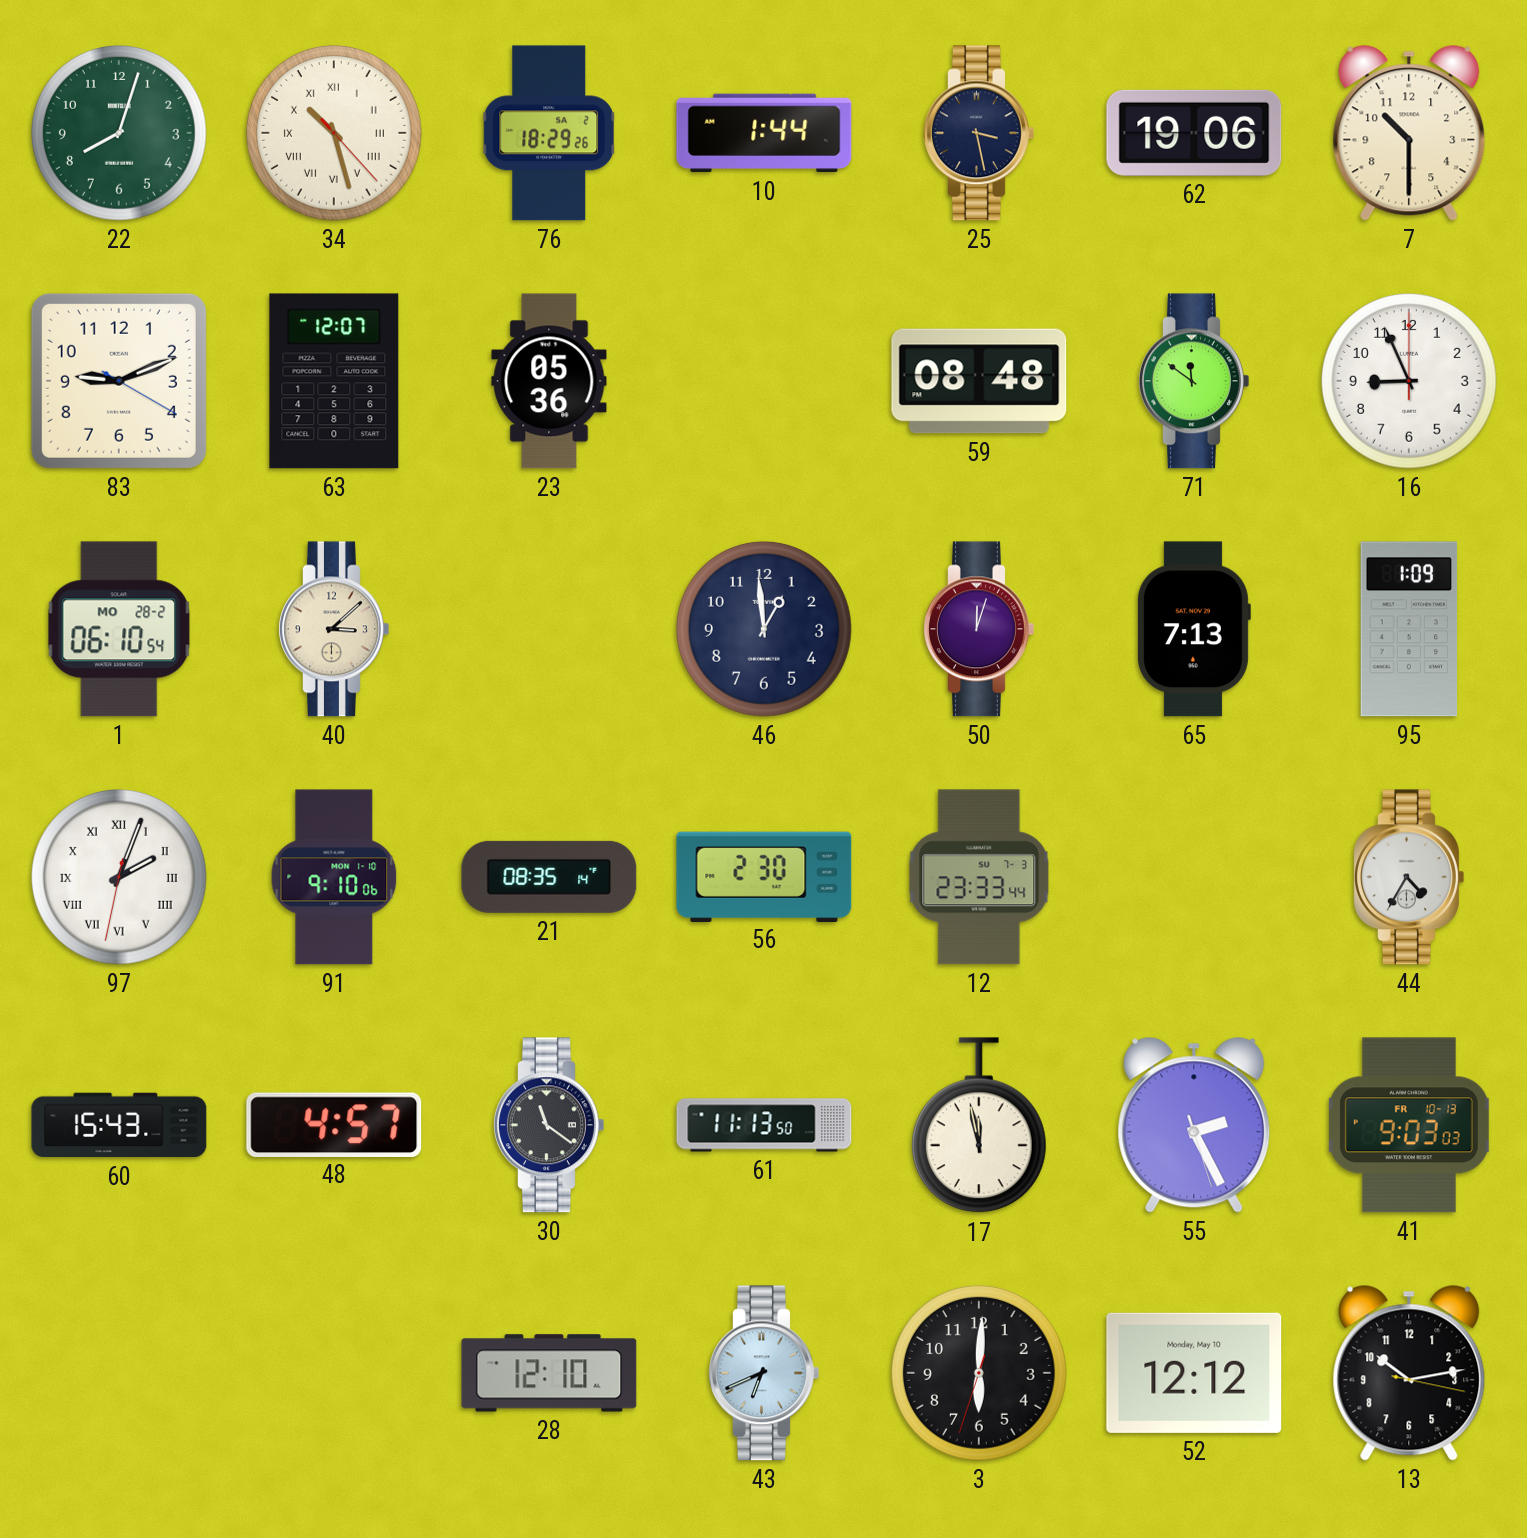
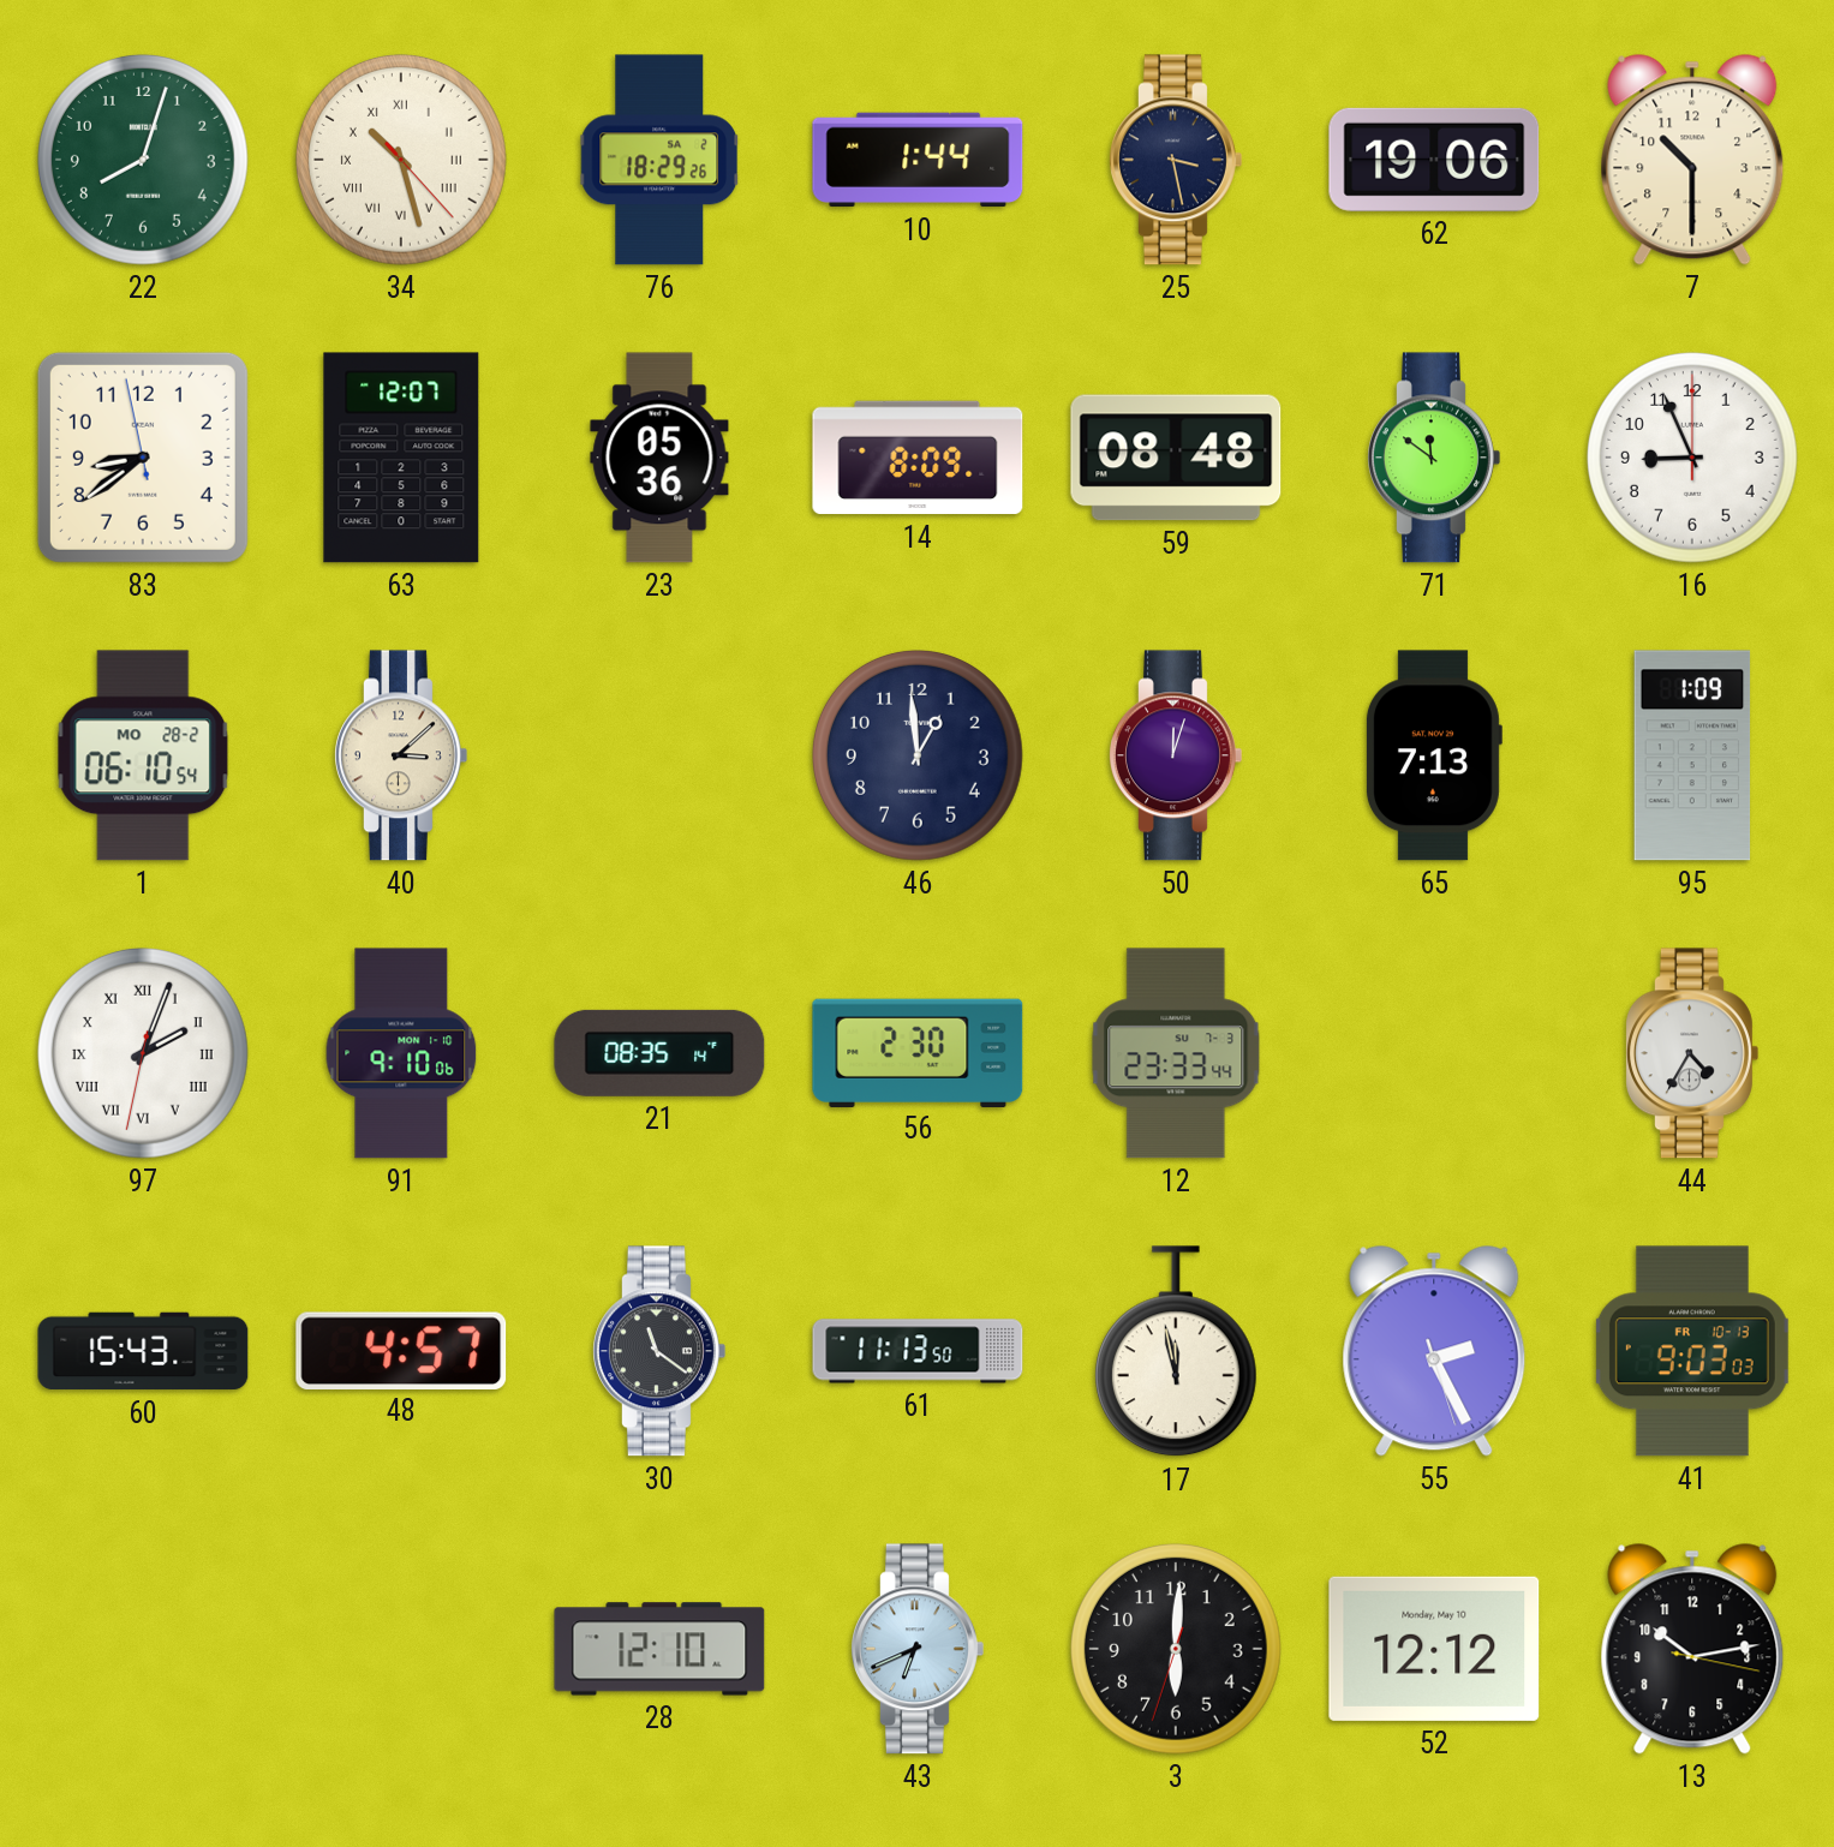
83: 9:11 -> 8:38
14: none -> 8:09
